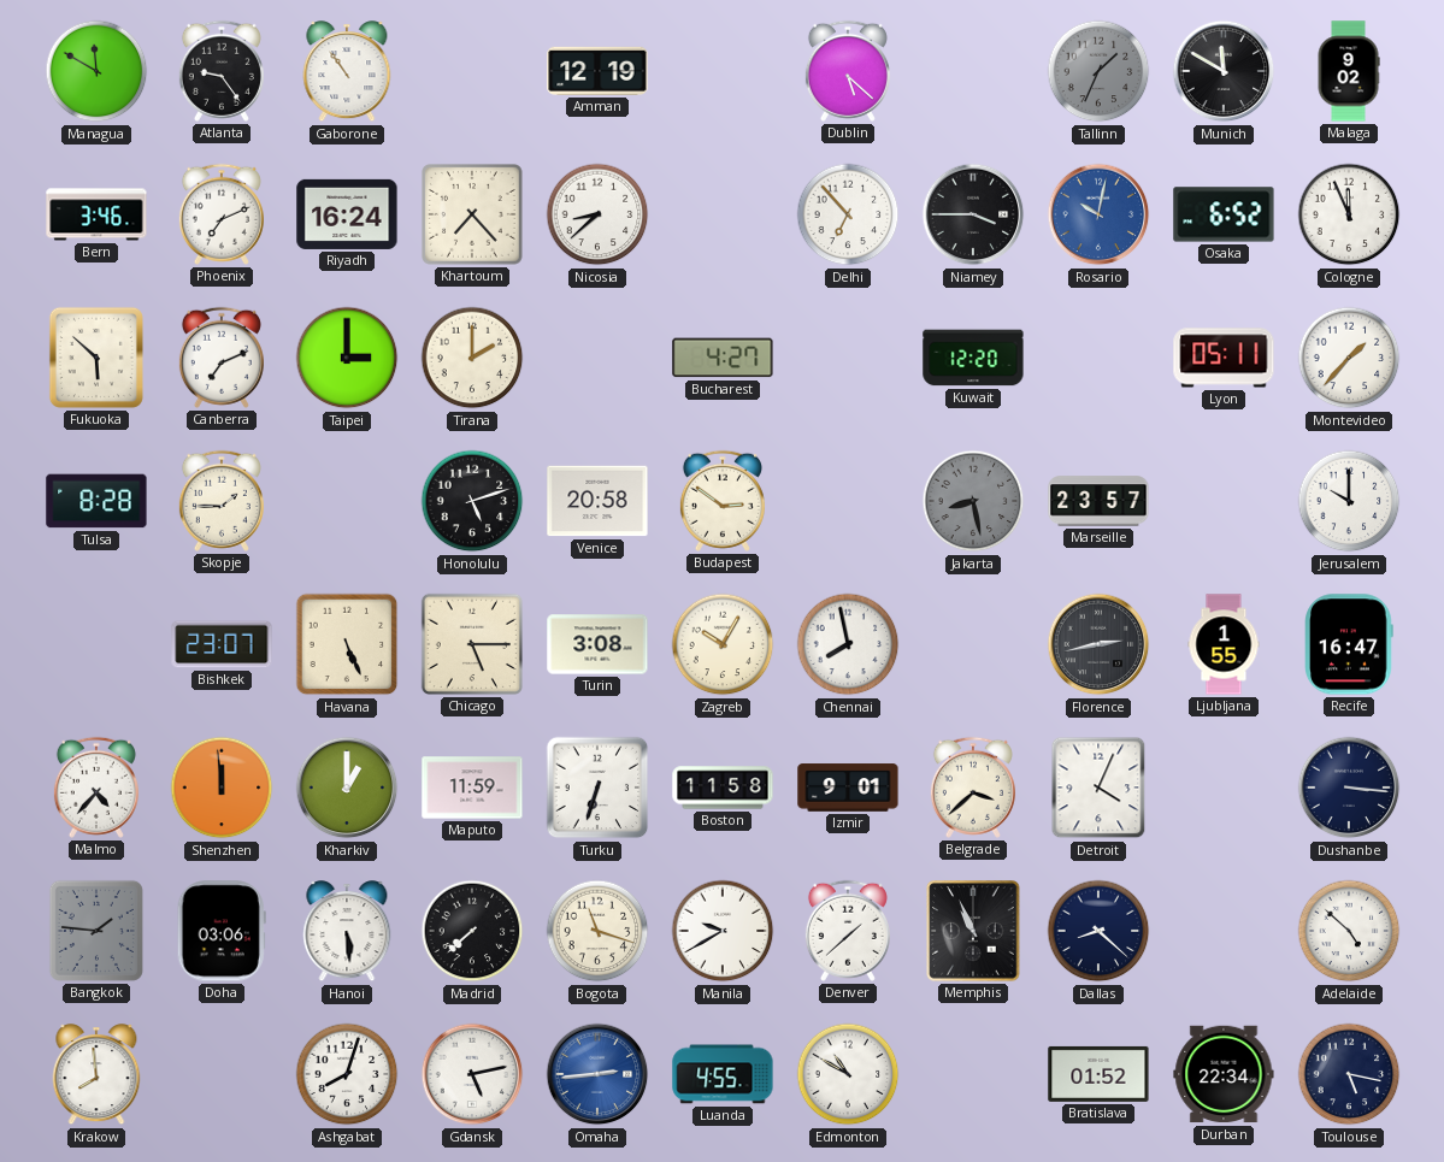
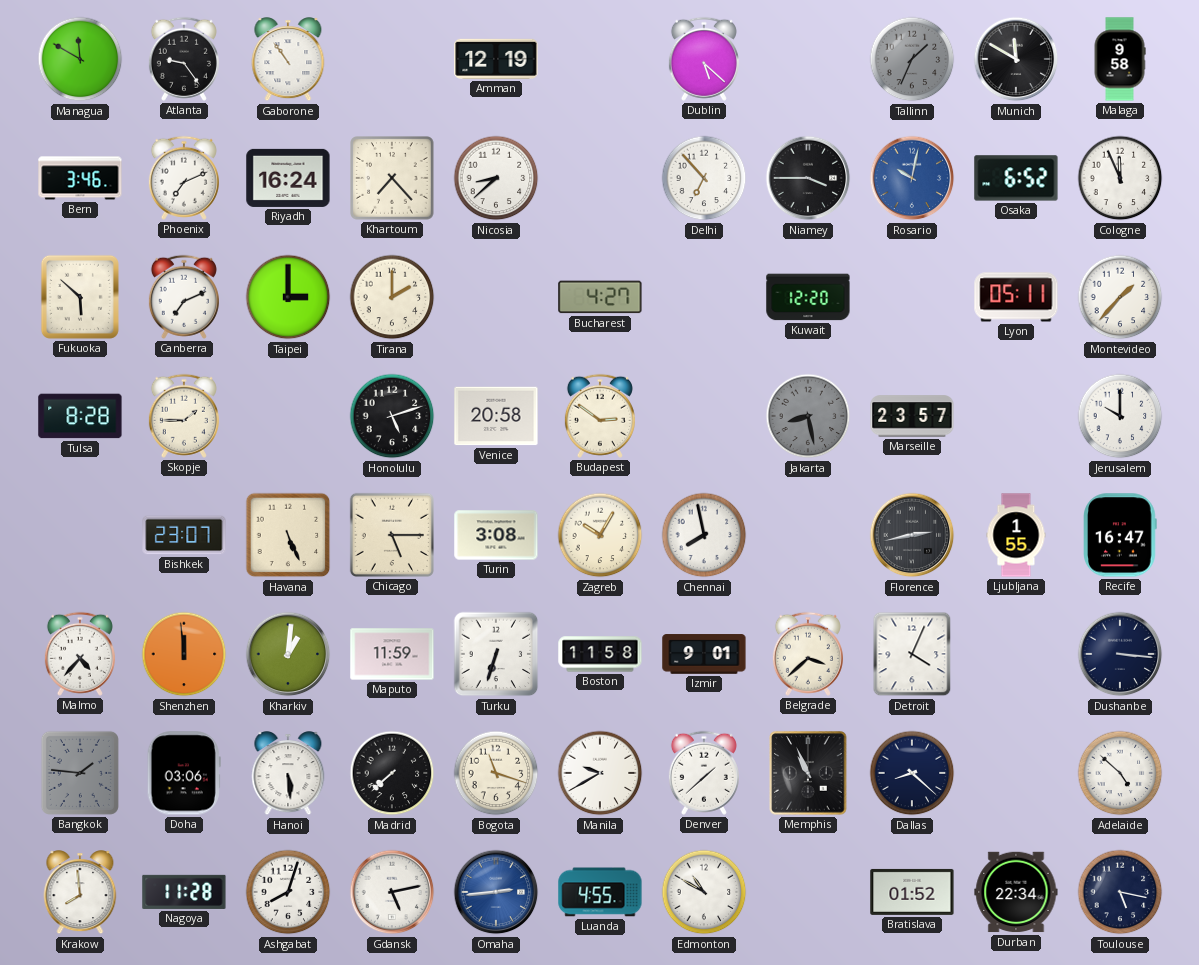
Malaga: 9:02 -> 9:58
Kharkiv: 1:00 -> 1:01
Nagoya: none -> 11:28
